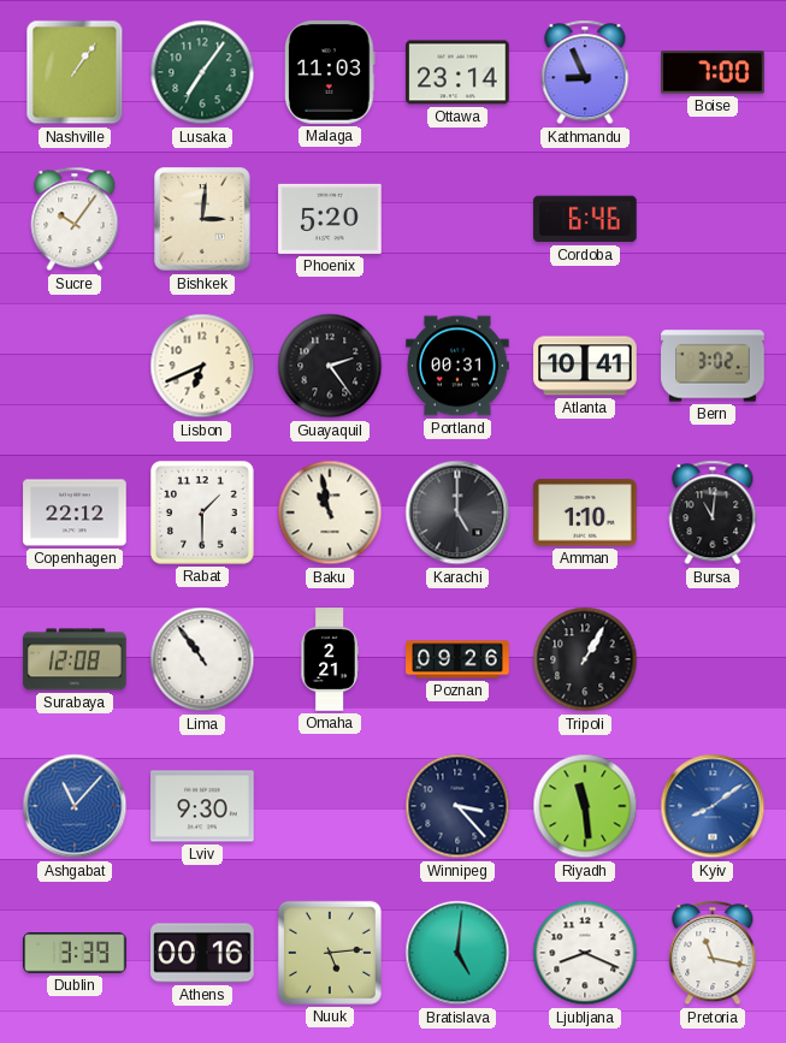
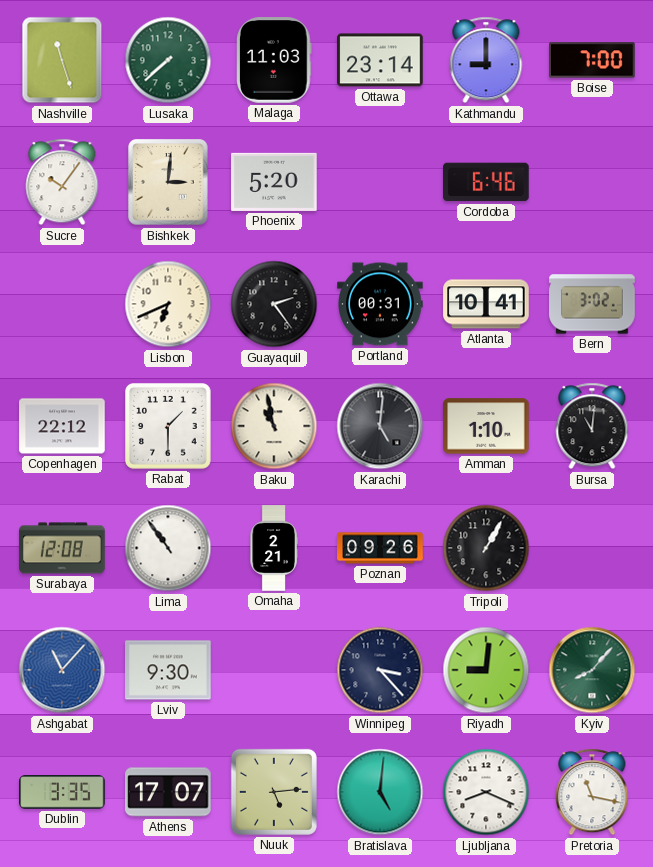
Nashville: 1:06 -> 11:27
Lusaka: 7:06 -> 7:38
Kathmandu: 8:56 -> 9:00
Karachi: 5:00 -> 5:01
Riyadh: 11:29 -> 9:01
Kyiv: 8:09 -> 8:07
Kyiv dial: blue -> green
Dublin: 3:39 -> 3:35
Athens: 00:16 -> 17:07
